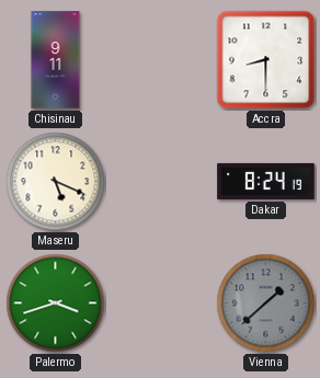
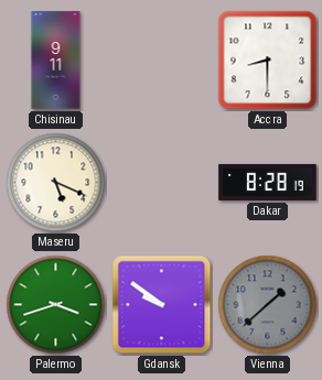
Dakar: 8:24 -> 8:28
Gdansk: none -> 9:51
